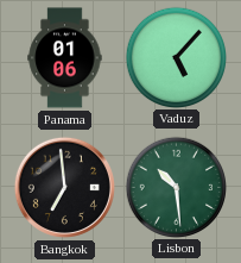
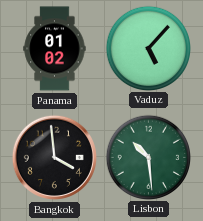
Panama: 01:06 -> 01:02
Bangkok: 6:59 -> 3:59
